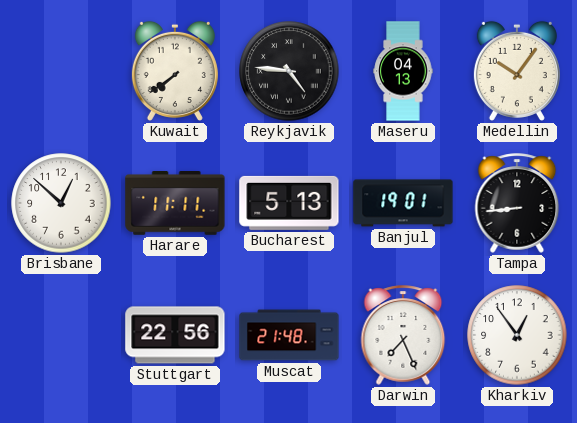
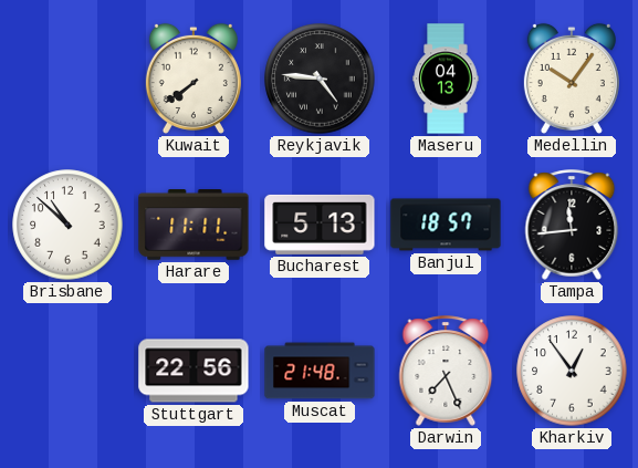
Brisbane: 12:52 -> 10:52
Banjul: 19:01 -> 18:57
Tampa: 8:44 -> 11:44
